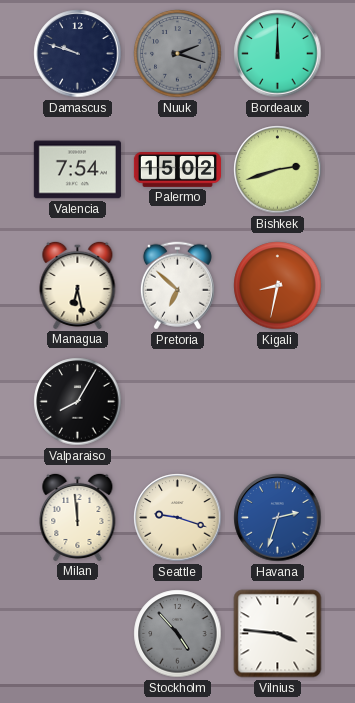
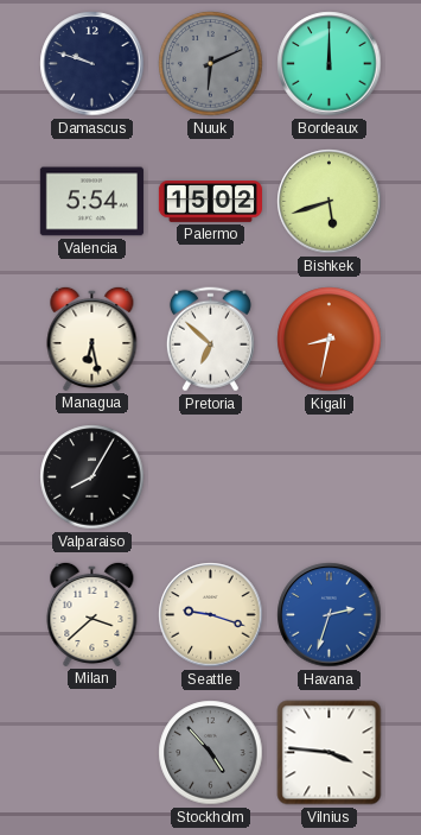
Nuuk: 2:18 -> 6:11
Valencia: 7:54 -> 5:54
Bishkek: 2:42 -> 5:42
Milan: 11:59 -> 3:38
